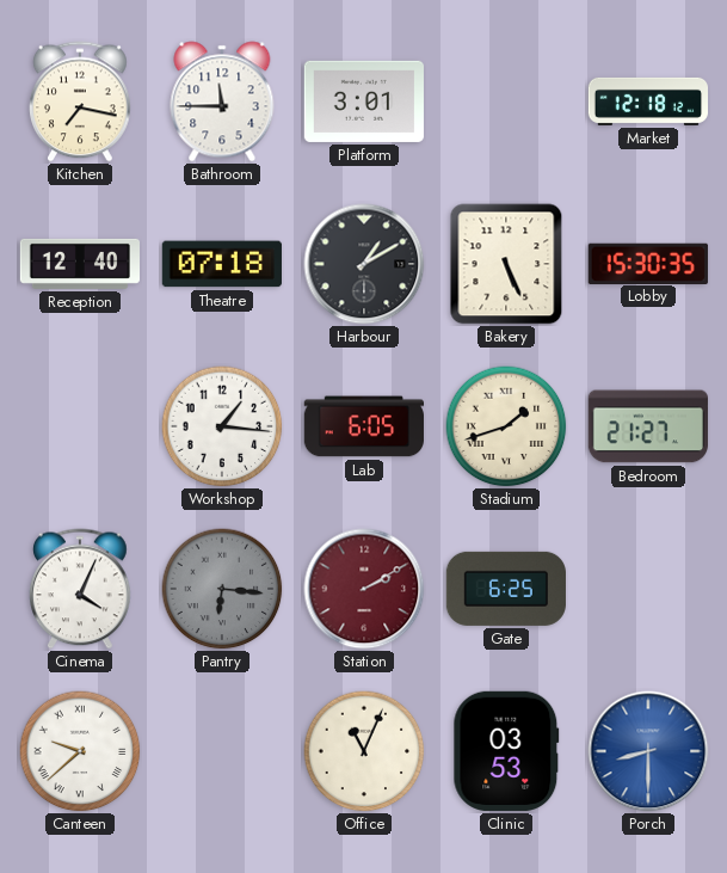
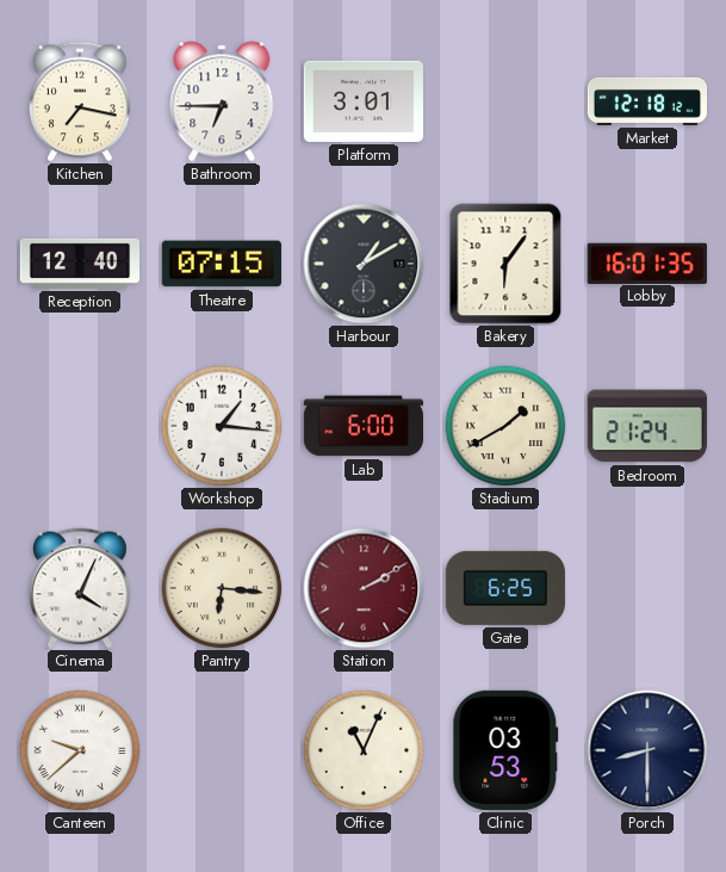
Bathroom: 11:45 -> 6:45
Theatre: 07:18 -> 07:15
Bakery: 5:26 -> 6:06
Lobby: 15:30 -> 16:01
Lab: 6:05 -> 6:00
Stadium: 1:42 -> 1:40
Bedroom: 21:27 -> 21:24
Pantry dial: grey -> cream
Porch dial: blue -> navy
